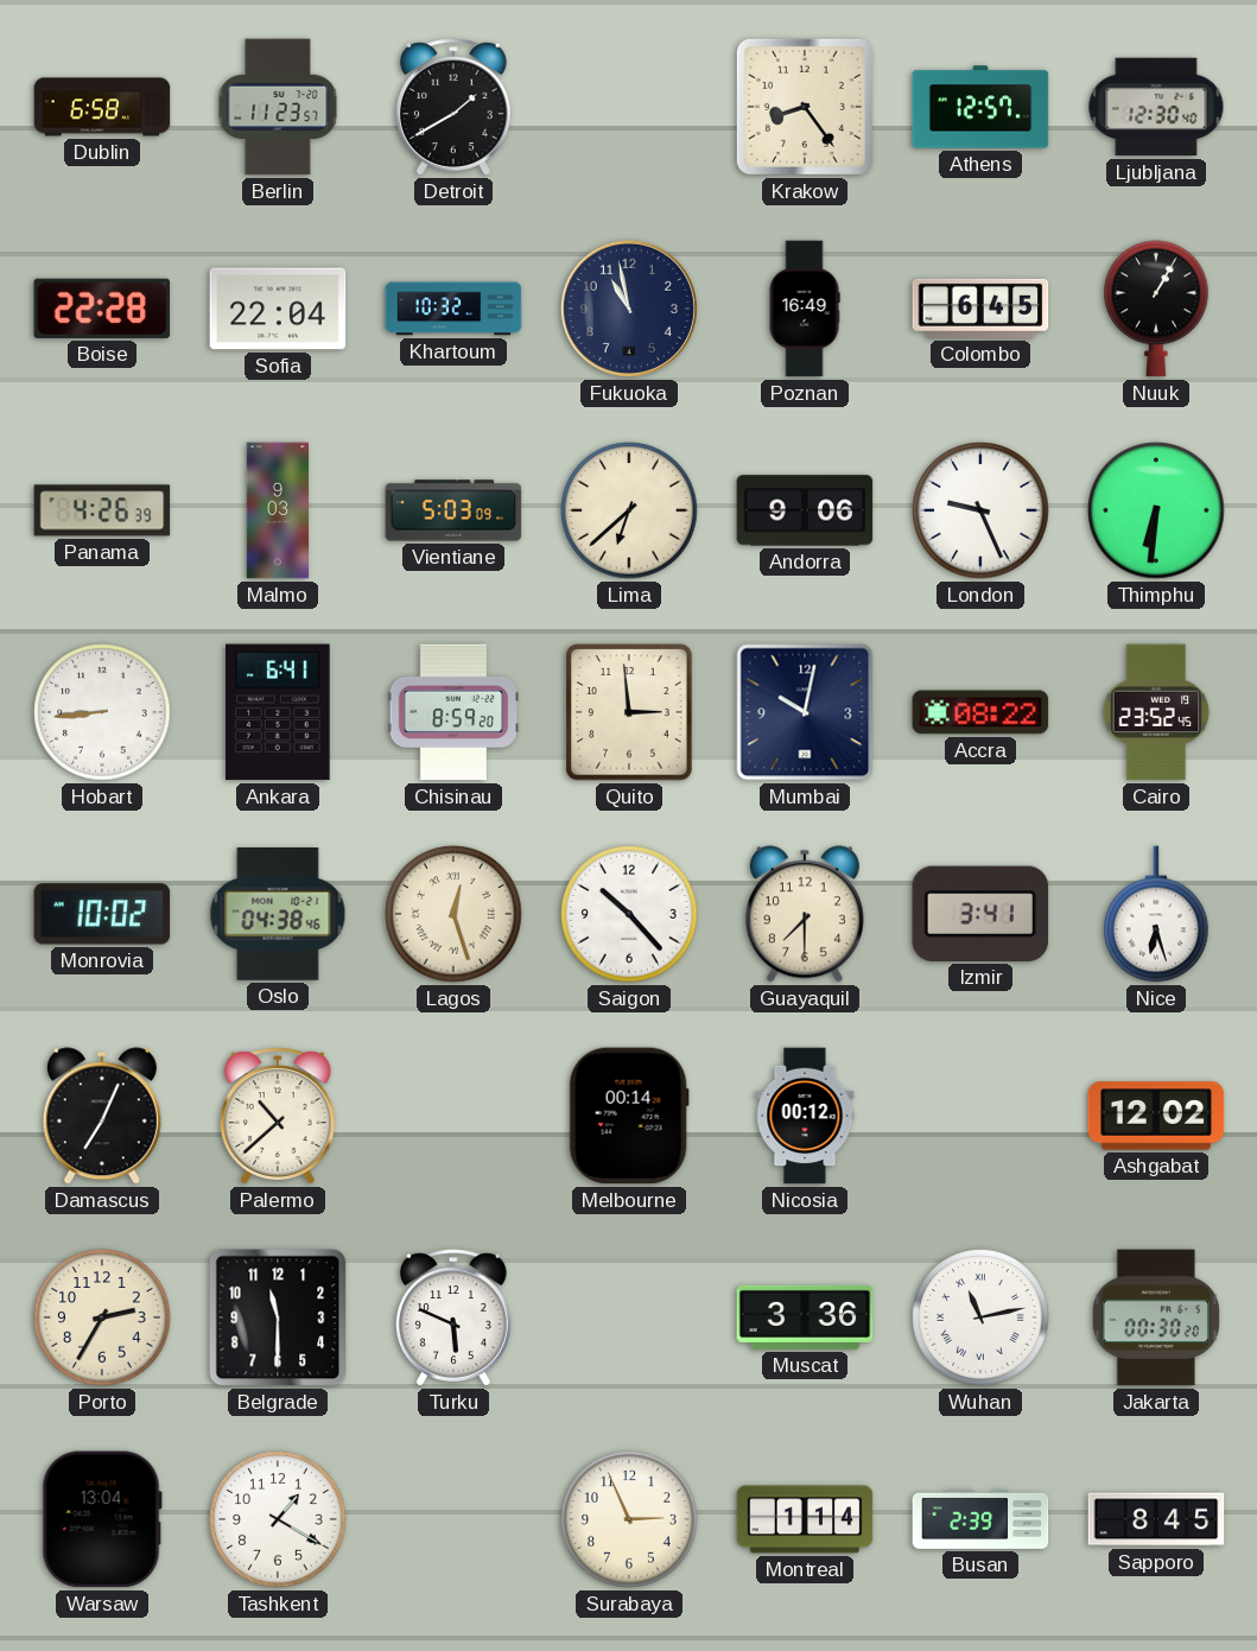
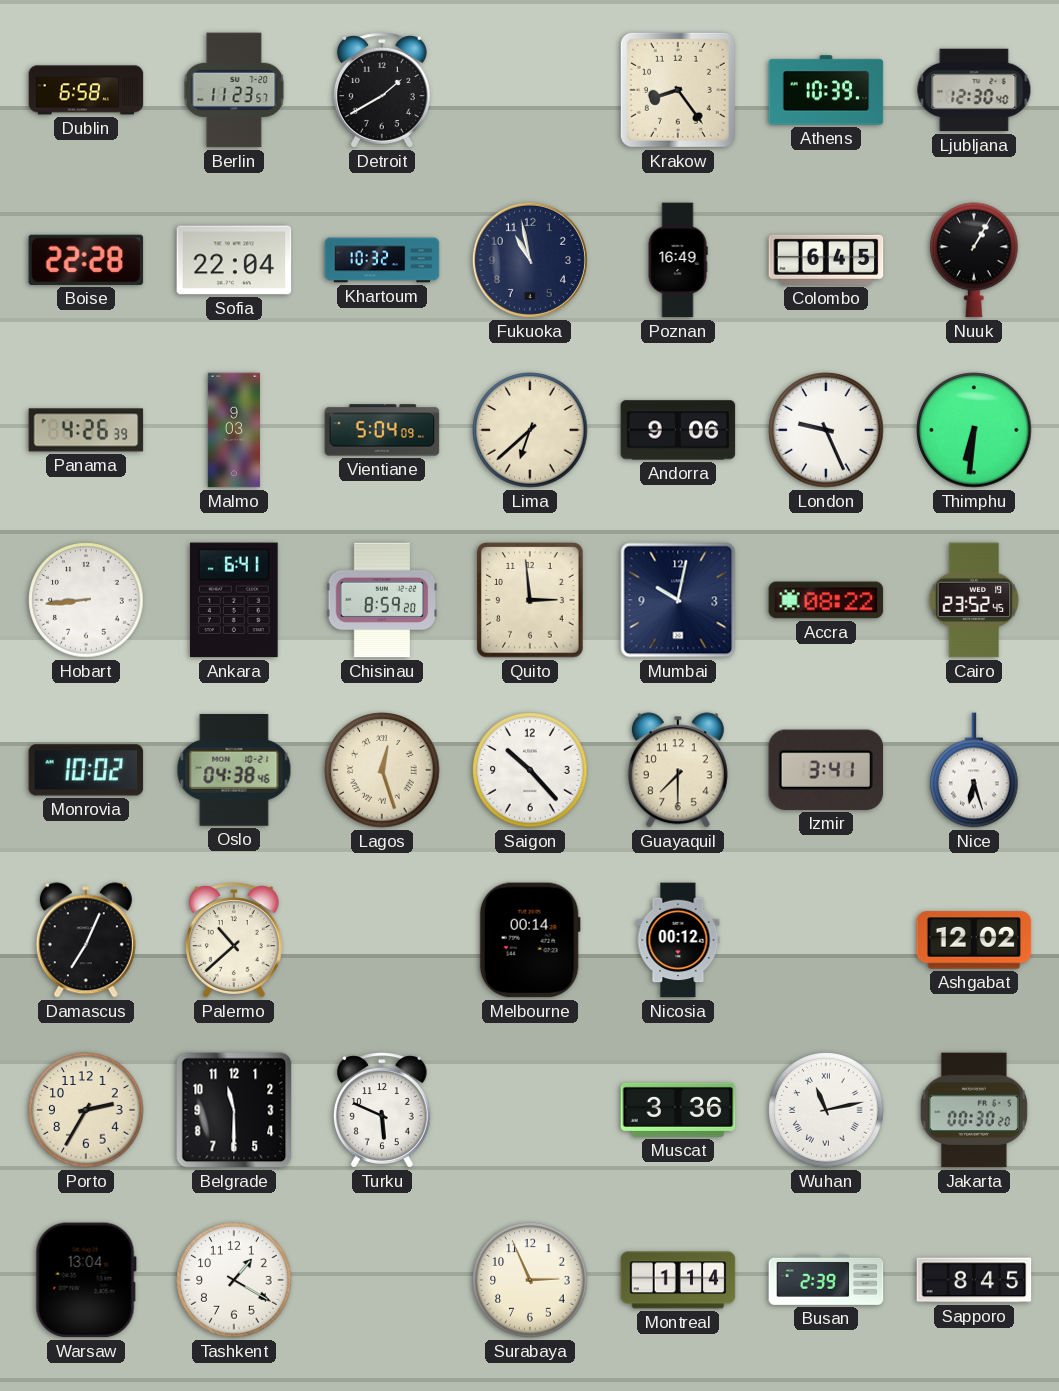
Athens: 12:57 -> 10:39
Vientiane: 5:03 -> 5:04
